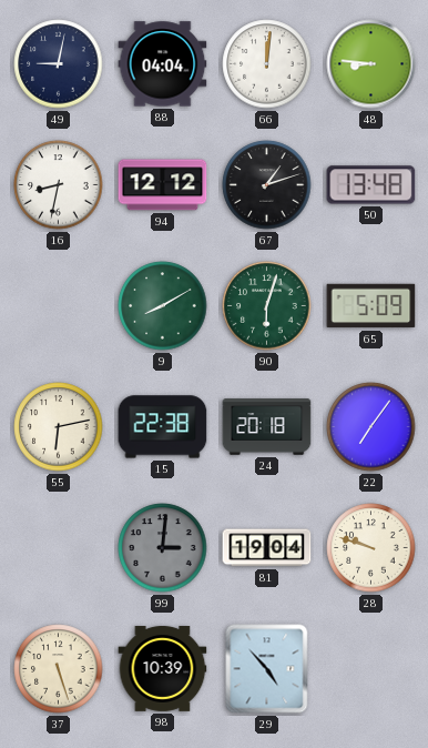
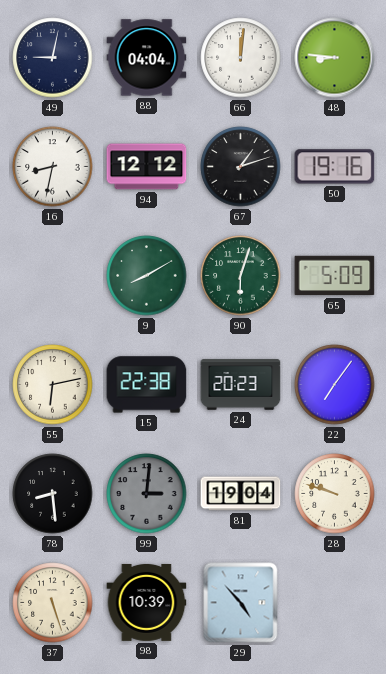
50: 13:48 -> 19:16
24: 20:18 -> 20:23
78: none -> 8:29
